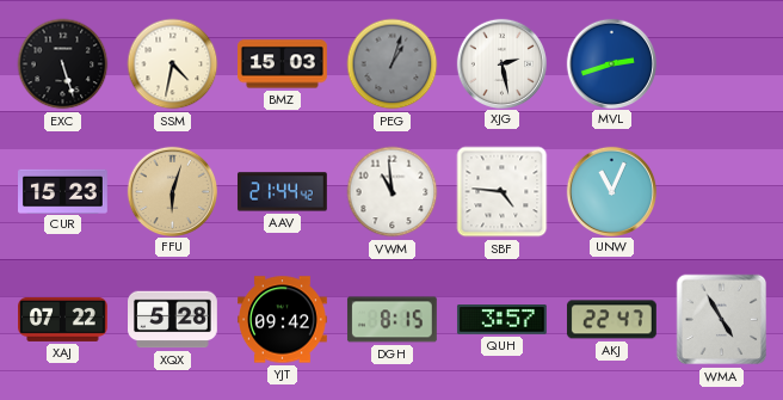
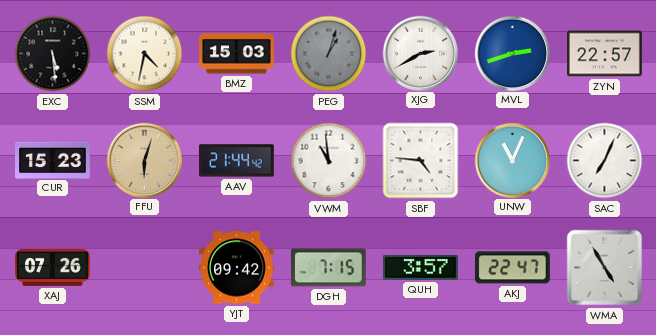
EXC: 5:27 -> 5:29
XJG: 2:28 -> 2:40
ZYN: none -> 22:57
SAC: none -> 7:04
XAJ: 07:22 -> 07:26
XQX: 5:28 -> none
DGH: 8:15 -> 7:15
